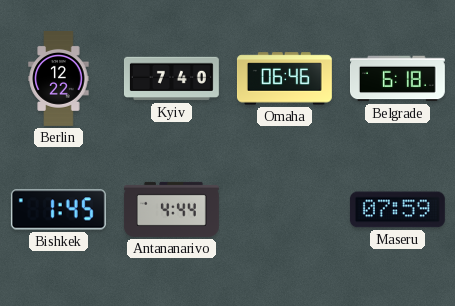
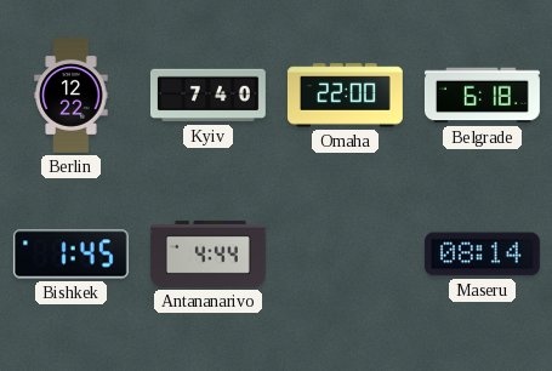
Omaha: 06:46 -> 22:00
Maseru: 07:59 -> 08:14
